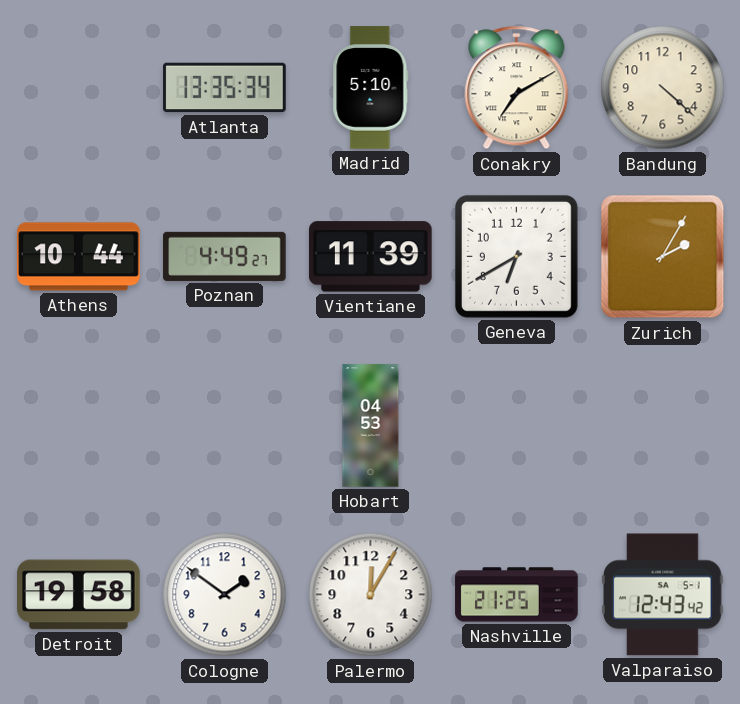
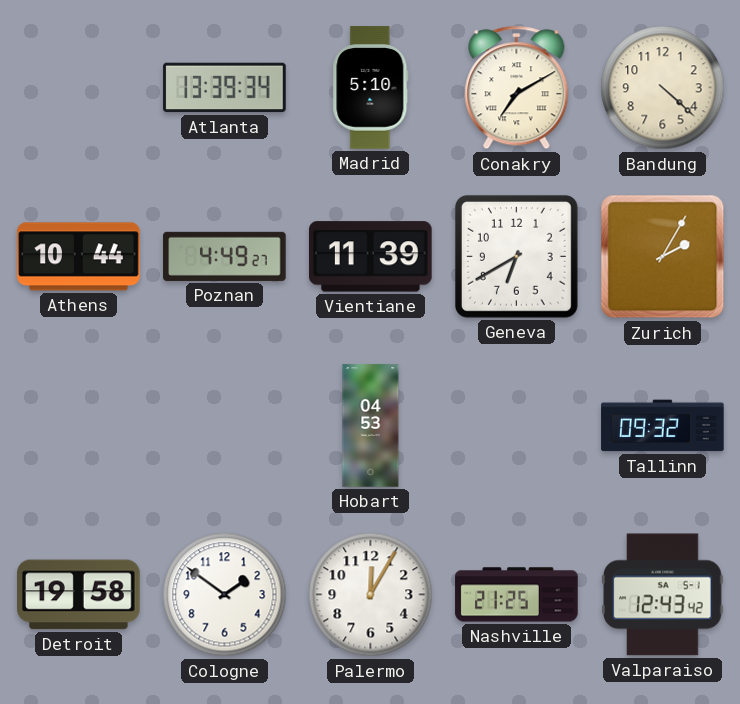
Atlanta: 13:35 -> 13:39
Tallinn: none -> 09:32
